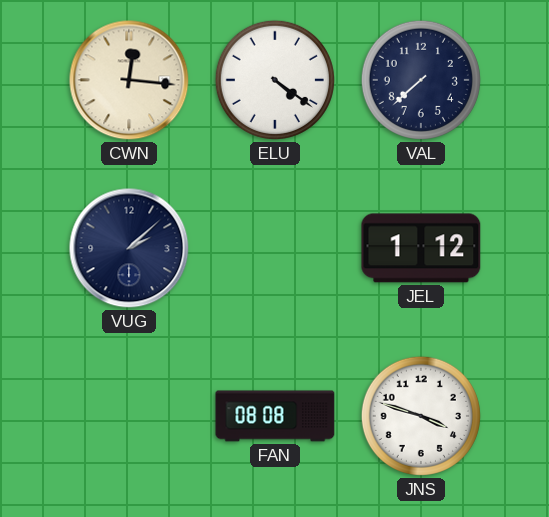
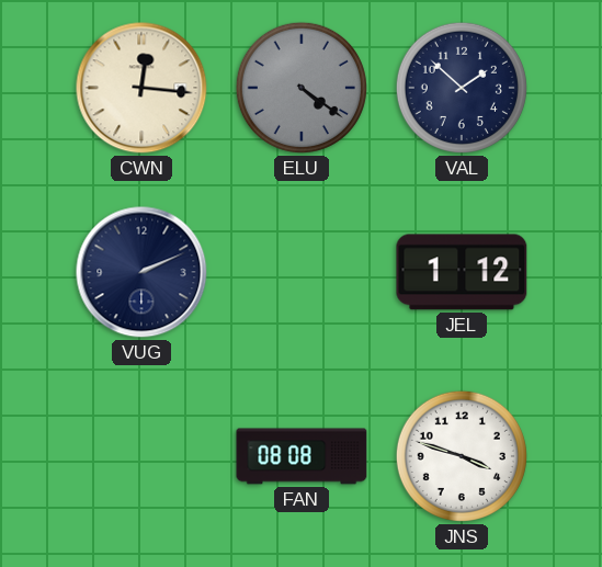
ELU dial: white -> grey
VAL: 7:38 -> 1:52
VUG: 2:08 -> 2:11
